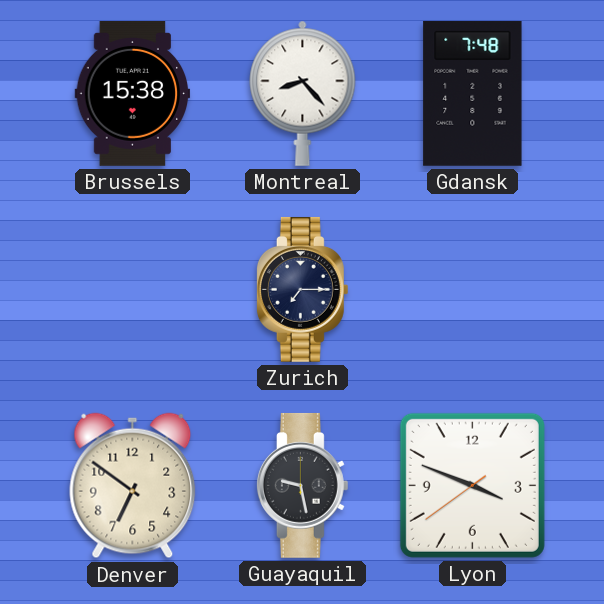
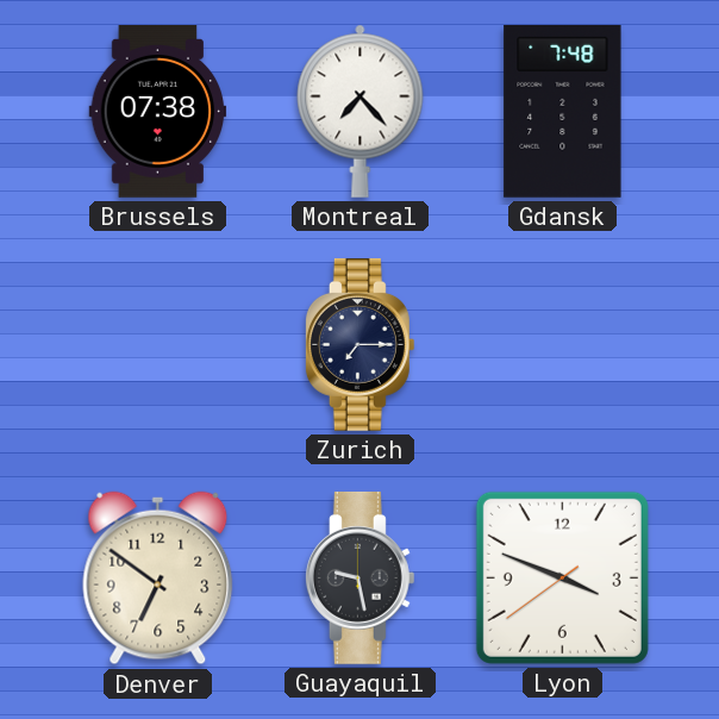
Brussels: 15:38 -> 07:38
Montreal: 8:23 -> 7:23
